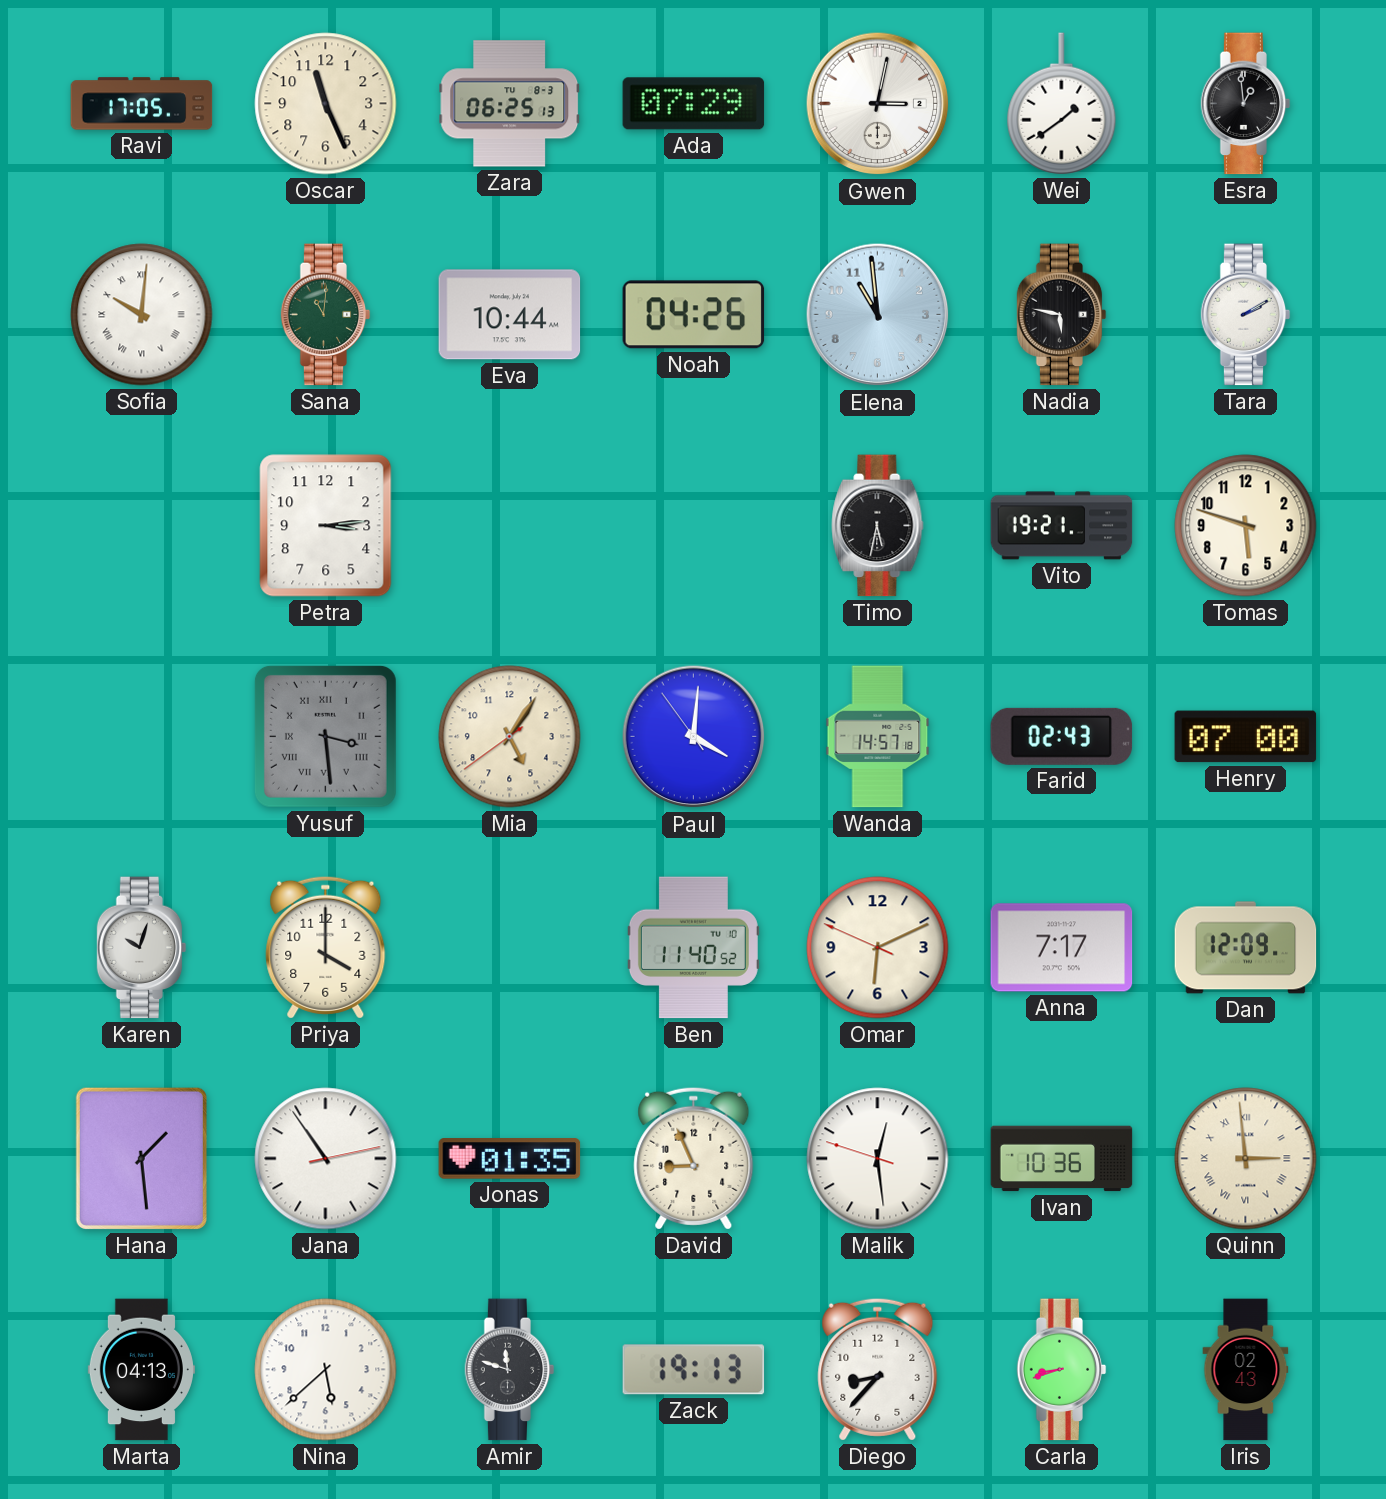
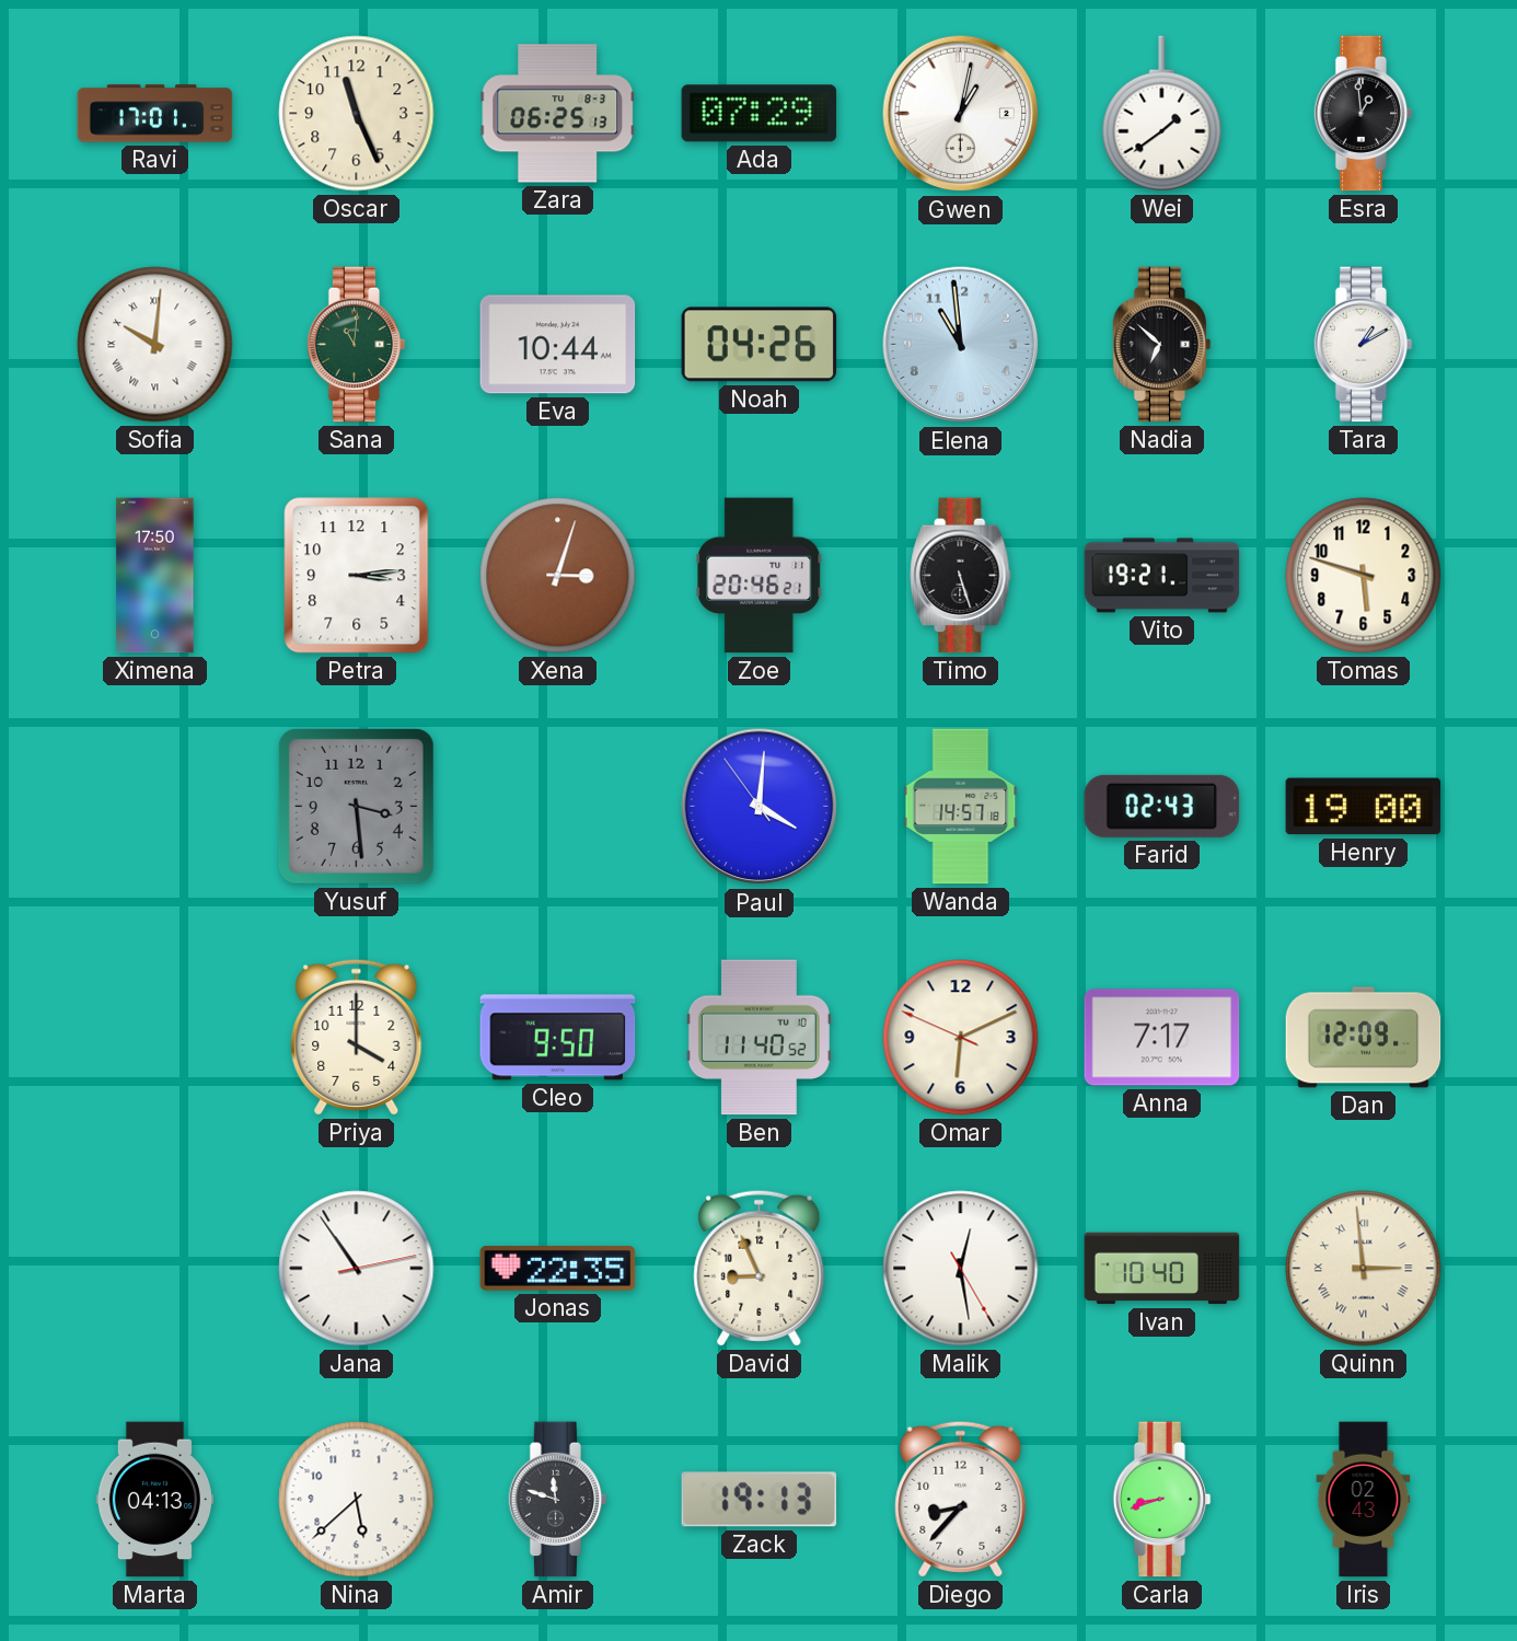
Ravi: 17:05 -> 17:01
Gwen: 3:02 -> 1:02
Nadia: 5:47 -> 6:52
Tara: 2:10 -> 1:10
Ximena: none -> 17:50
Xena: none -> 3:03
Zoe: none -> 20:46
Timo: 5:32 -> 5:27
Yusuf numerals: Roman -> Arabic
Mia: 5:05 -> none
Henry: 07:00 -> 19:00
Karen: 10:03 -> none
Cleo: none -> 9:50
Hana: 1:29 -> none
Jonas: 01:35 -> 22:35
Malik: 12:28:48 -> 12:28:25
Ivan: 10:36 -> 10:40
